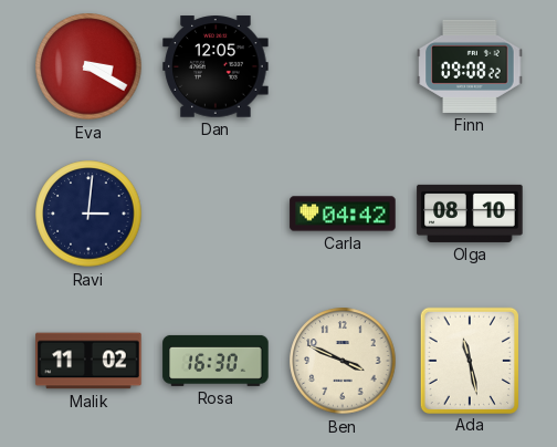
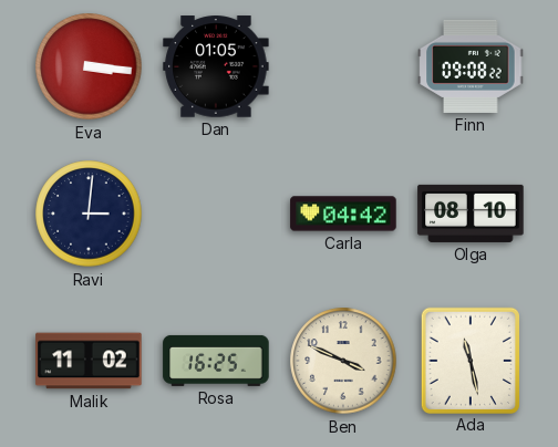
Eva: 3:20 -> 3:16
Dan: 12:05 -> 01:05
Rosa: 16:30 -> 16:25
